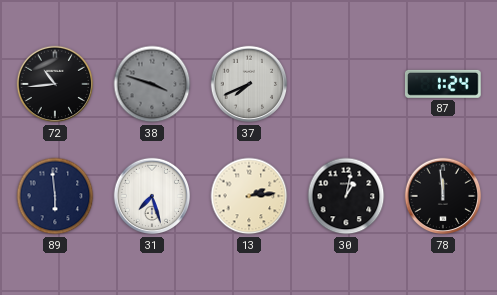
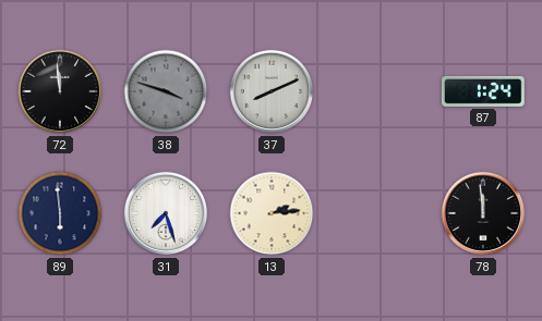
72: 10:44 -> 11:59
37: 7:41 -> 8:11
30: 1:02 -> none
